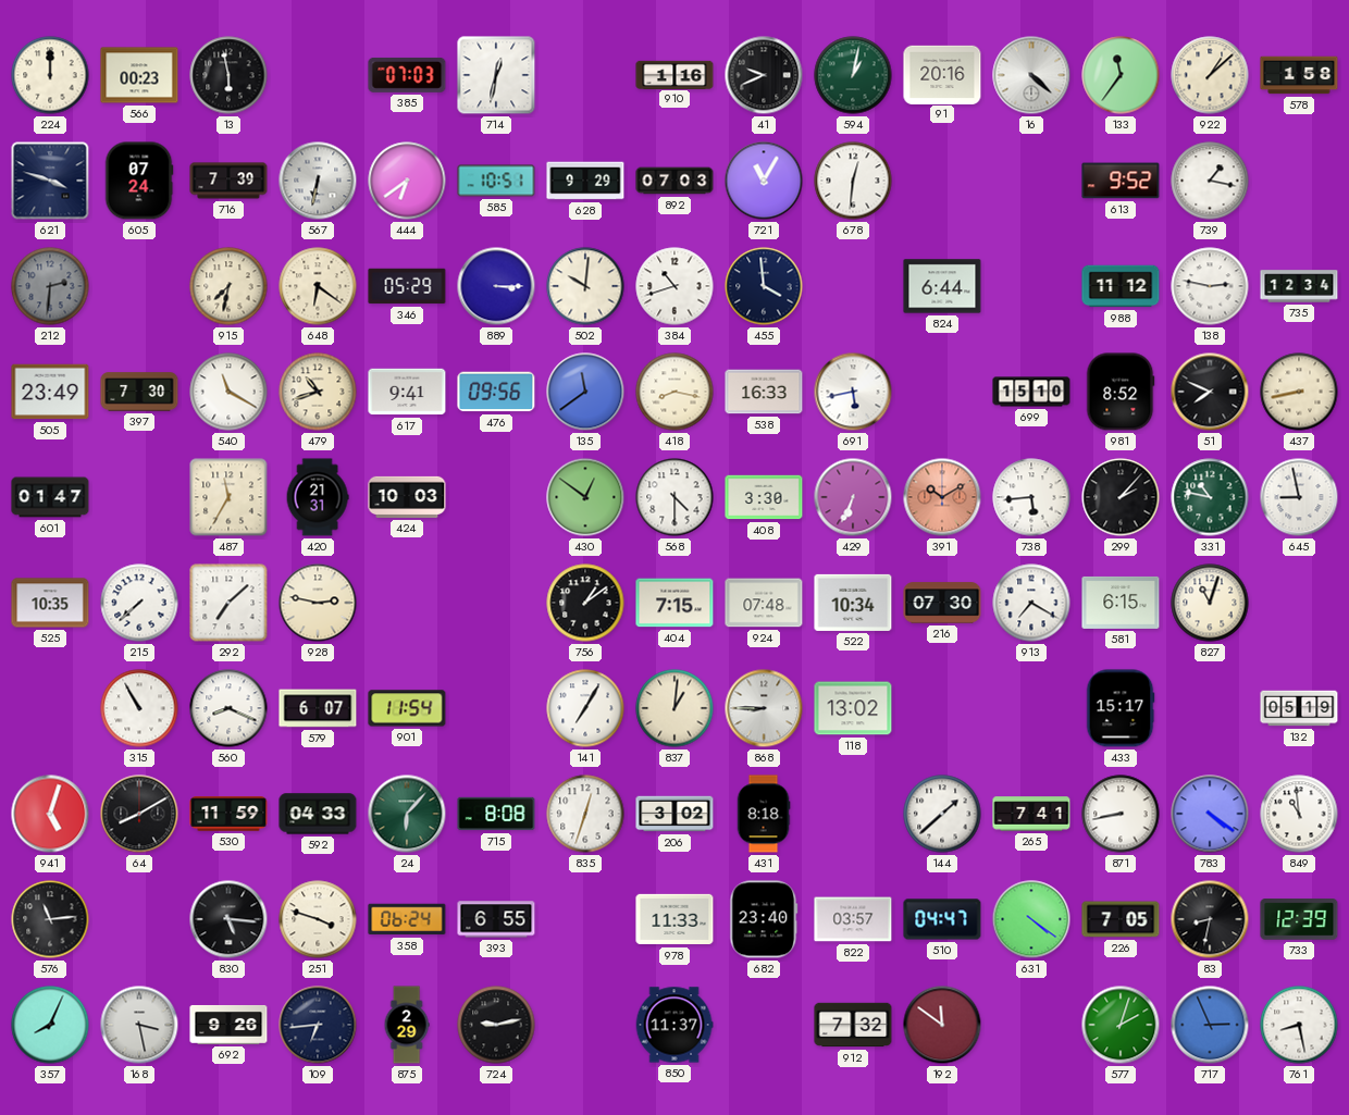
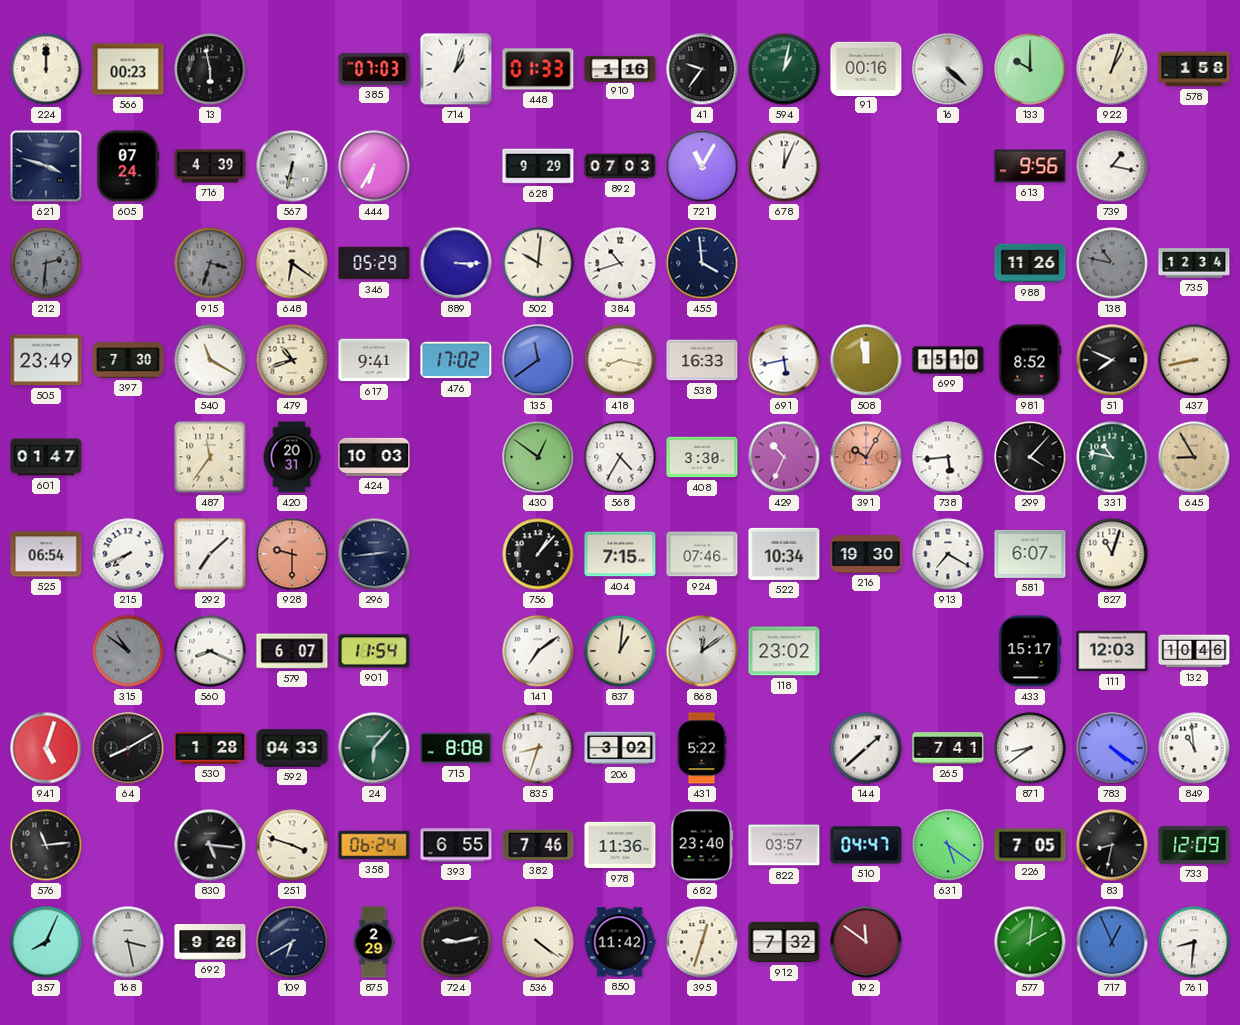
714: 12:32 -> 1:03
448: none -> 01:33
41: 9:41 -> 9:36
91: 20:16 -> 00:16
133: 11:36 -> 10:00
922: 1:08 -> 1:03
716: 7:39 -> 4:39
444: 6:39 -> 6:35
585: 10:51 -> none
678: 12:31 -> 12:04
613: 9:52 -> 9:56
915: 7:32 -> 3:33
915 dial: cream -> grey
824: 6:44 -> none
988: 11:12 -> 11:26
138: 2:47 -> 10:47
138 dial: white -> grey
476: 09:56 -> 17:02
508: none -> 11:58
487: 11:35 -> 11:36
420: 21:31 -> 20:31
568: 4:30 -> 4:35
429: 6:34 -> 10:34
391: 10:10 -> 10:05
299: 2:07 -> 4:07
645: 8:58 -> 8:55
645 dial: white -> champagne
525: 10:35 -> 06:54
215: 7:38 -> 7:41
928: 2:47 -> 9:30
928 dial: cream -> salmon
296: none -> 2:44
756: 1:09 -> 1:07
924: 07:48 -> 07:46
216: 07:30 -> 19:30
581: 6:15 -> 6:07
315: 10:55 -> 10:51
315 dial: white -> grey
141: 7:05 -> 7:09
868: 8:45 -> 12:09
118: 13:02 -> 23:02
111: none -> 12:03
132: 05:19 -> 10:46
530: 11:59 -> 1:28
835: 12:33 -> 8:33
431: 8:18 -> 5:22
871: 8:43 -> 8:39
382: none -> 7:46
978: 11:33 -> 11:36
631: 4:21 -> 5:21
733: 12:39 -> 12:09
109: 6:44 -> 6:40
536: none -> 4:21
850: 11:37 -> 11:42
395: none -> 12:33
577: 2:03 -> 2:01
717: 2:56 -> 12:56
761: 8:28 -> 8:31
